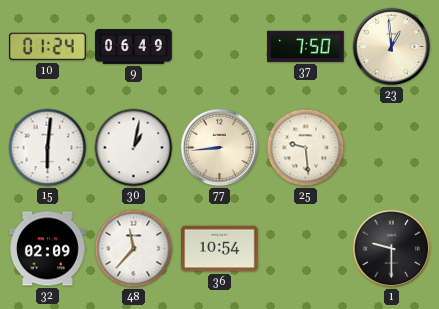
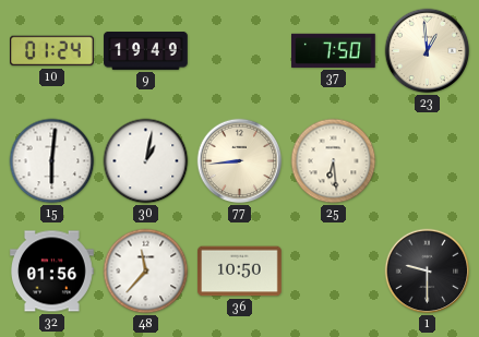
9: 06:49 -> 19:49
25: 9:29 -> 6:29
32: 02:09 -> 01:56
36: 10:54 -> 10:50
